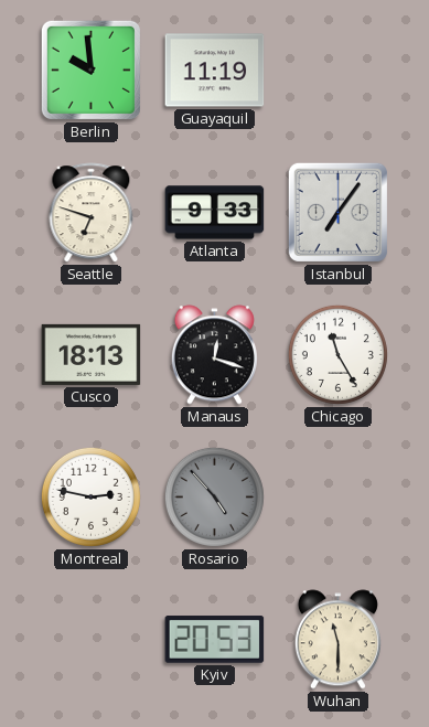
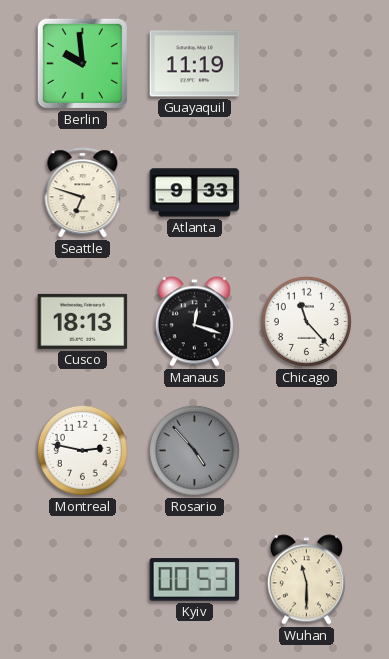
Istanbul: 7:06 -> none
Chicago: 11:25 -> 11:23
Kyiv: 20:53 -> 00:53
